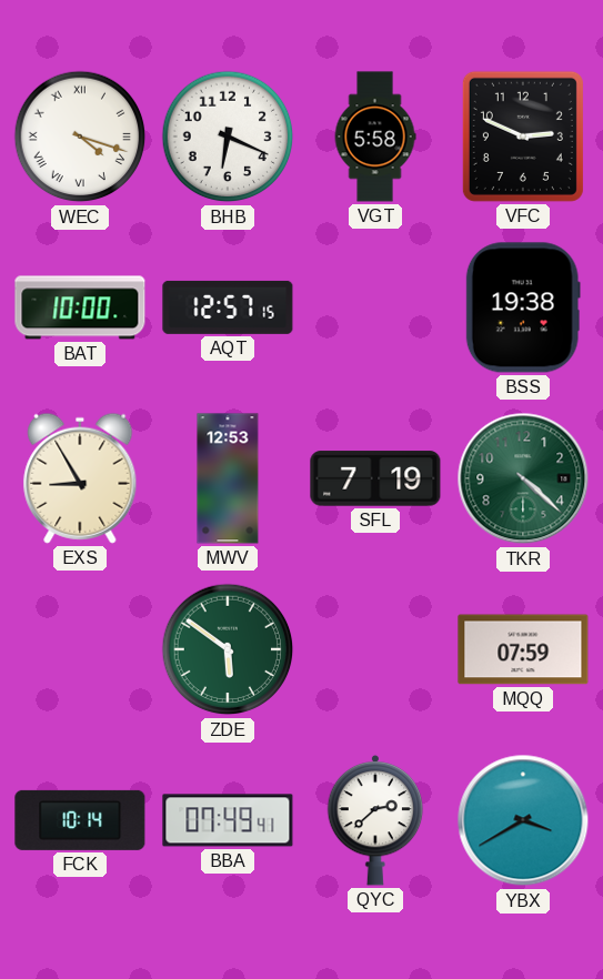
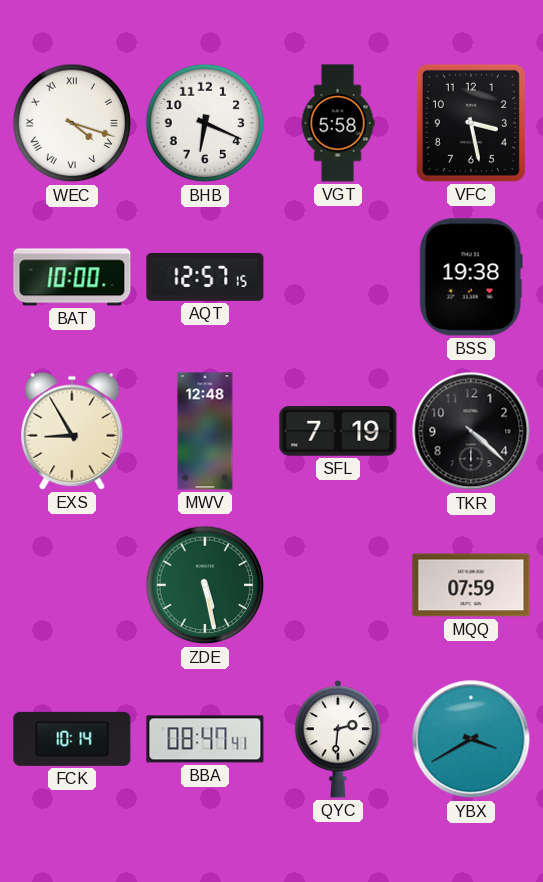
VFC: 2:49 -> 3:28
MWV: 12:53 -> 12:48
TKR dial: green -> black
ZDE: 5:51 -> 5:28
BBA: 07:49 -> 08:47
QYC: 2:38 -> 2:31
